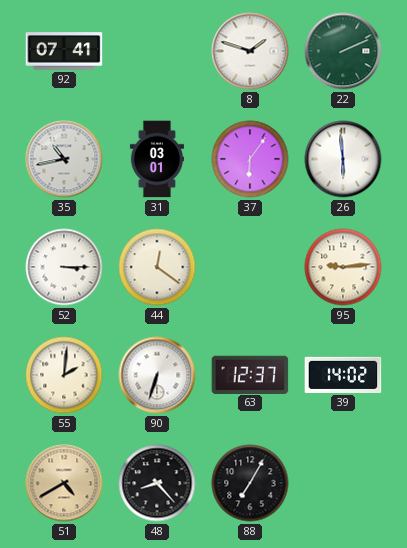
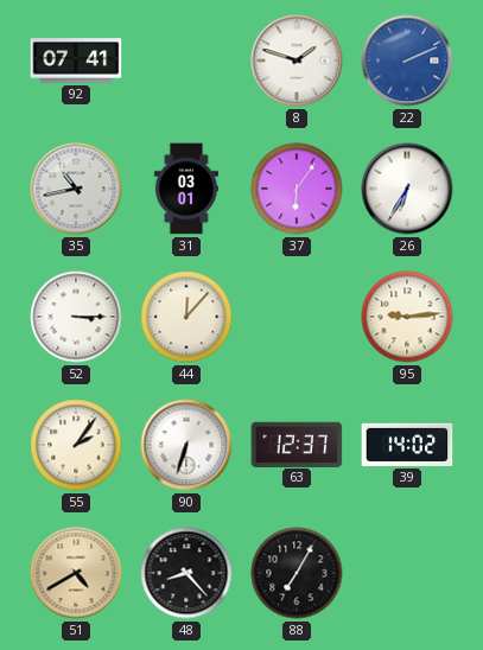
22 dial: green -> blue
26: 5:59 -> 6:35
44: 12:21 -> 12:07
55: 2:01 -> 2:06
